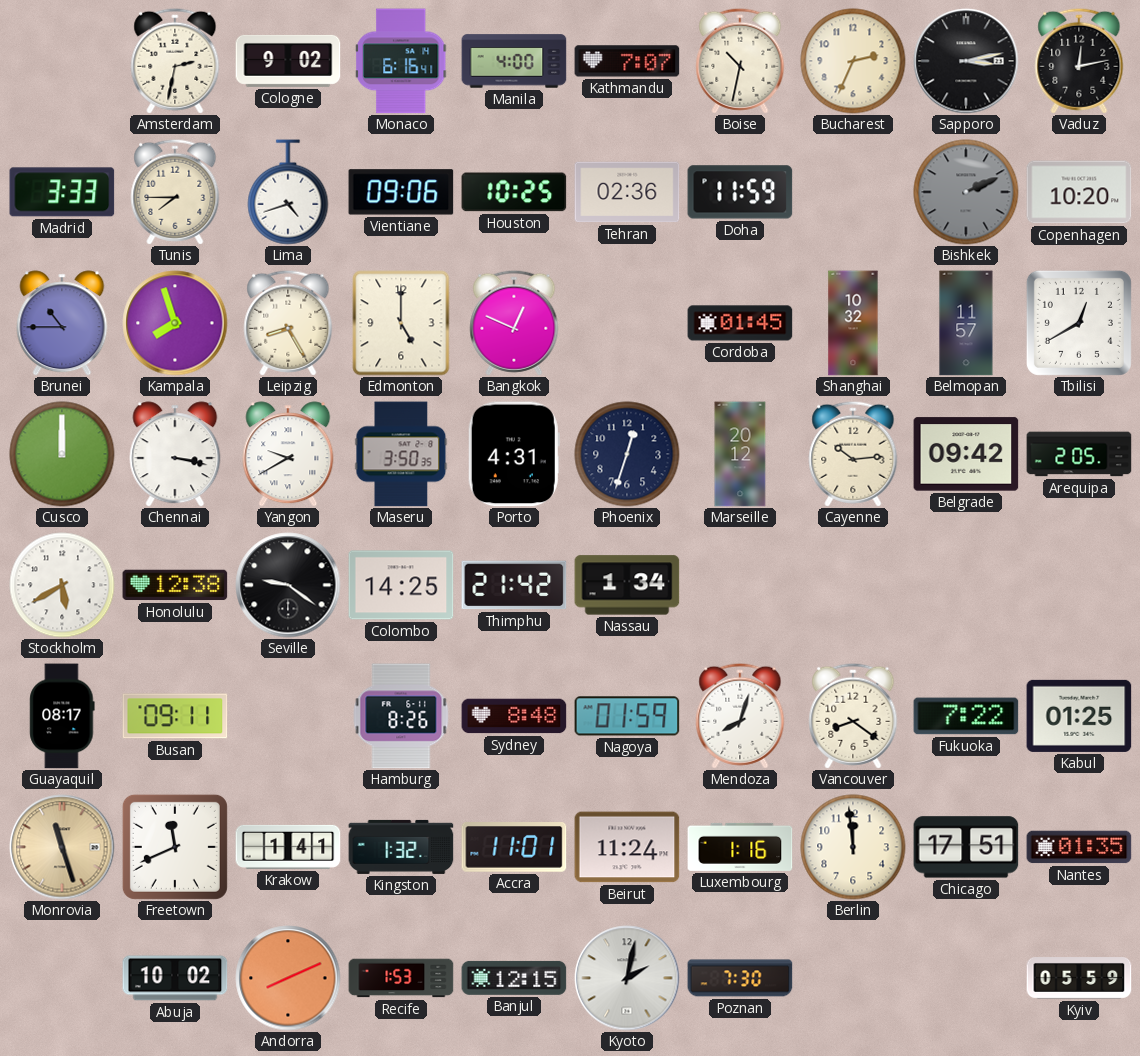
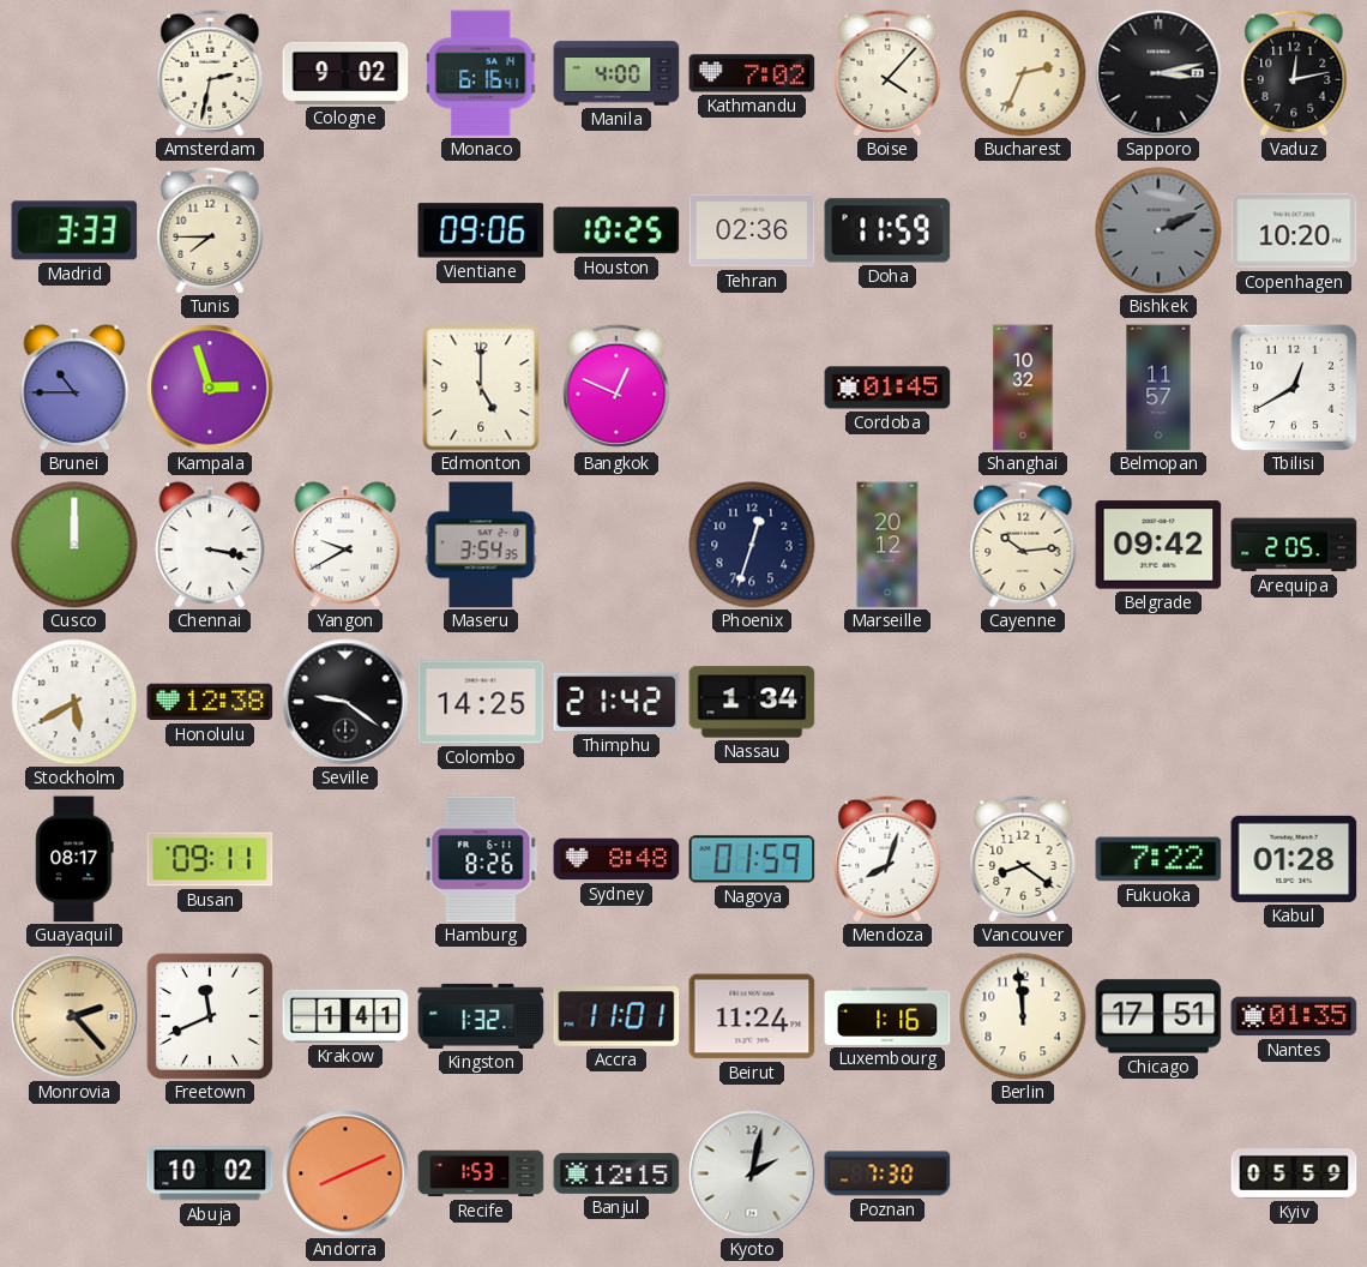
Kathmandu: 7:07 -> 7:02
Boise: 10:32 -> 4:07
Lima: 4:42 -> none
Kampala: 7:57 -> 2:57
Leipzig: 8:25 -> none
Maseru: 3:50 -> 3:54
Porto: 4:31 -> none
Kabul: 01:25 -> 01:28
Monrovia: 11:27 -> 2:23
